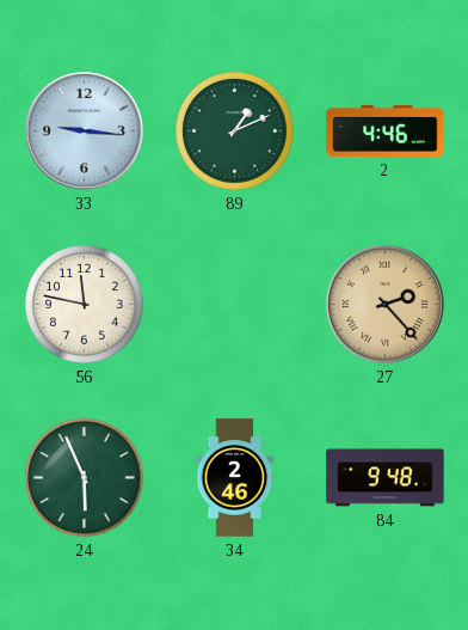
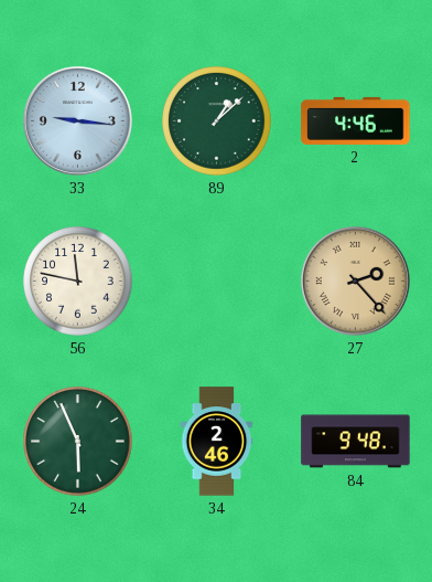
89: 1:11 -> 1:08
